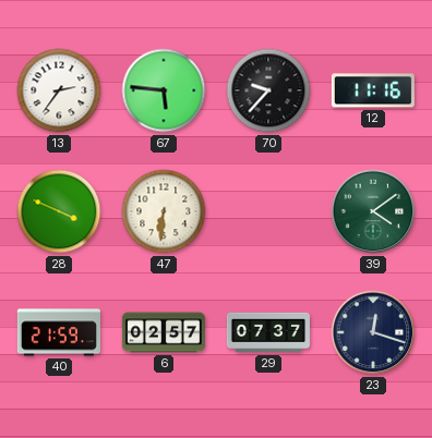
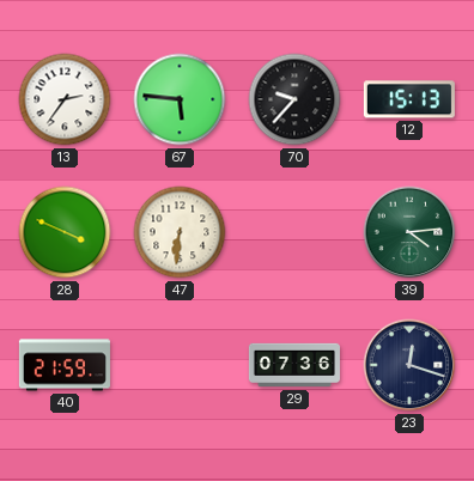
12: 11:16 -> 15:13
39: 4:09 -> 4:14
6: 02:57 -> none
29: 07:37 -> 07:36
